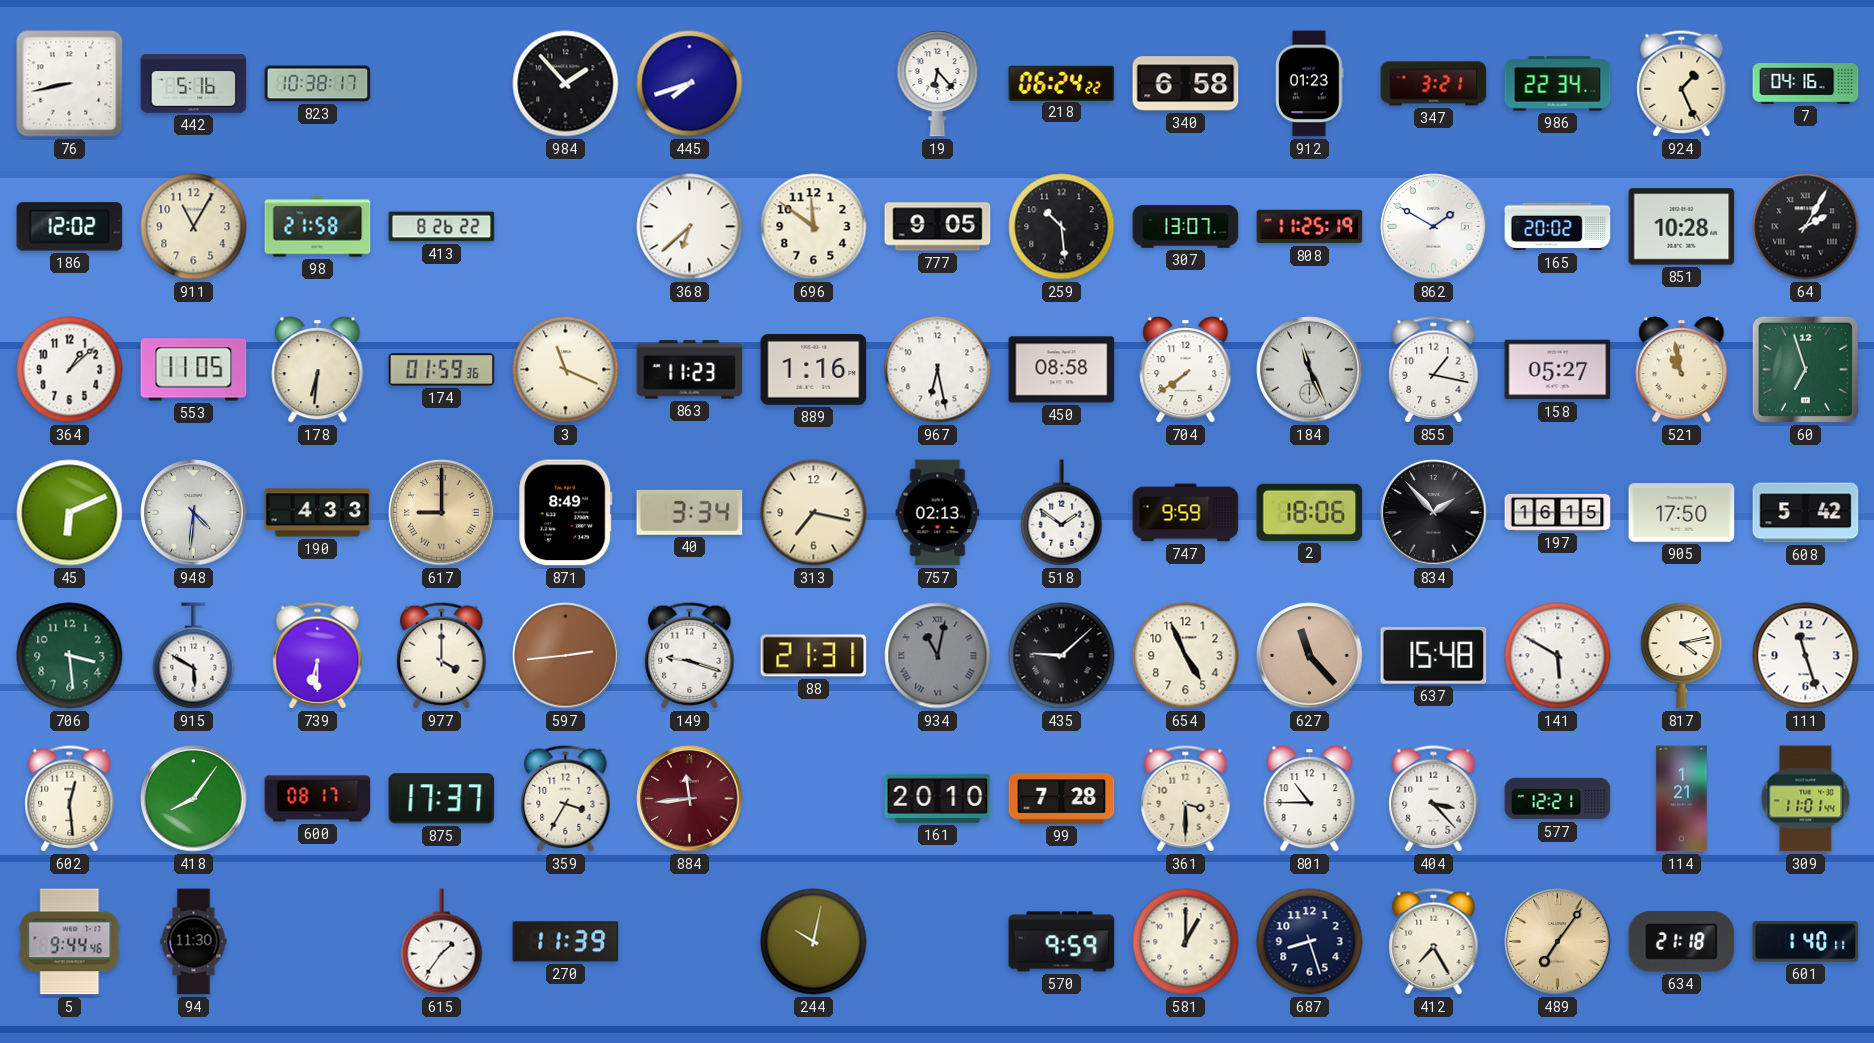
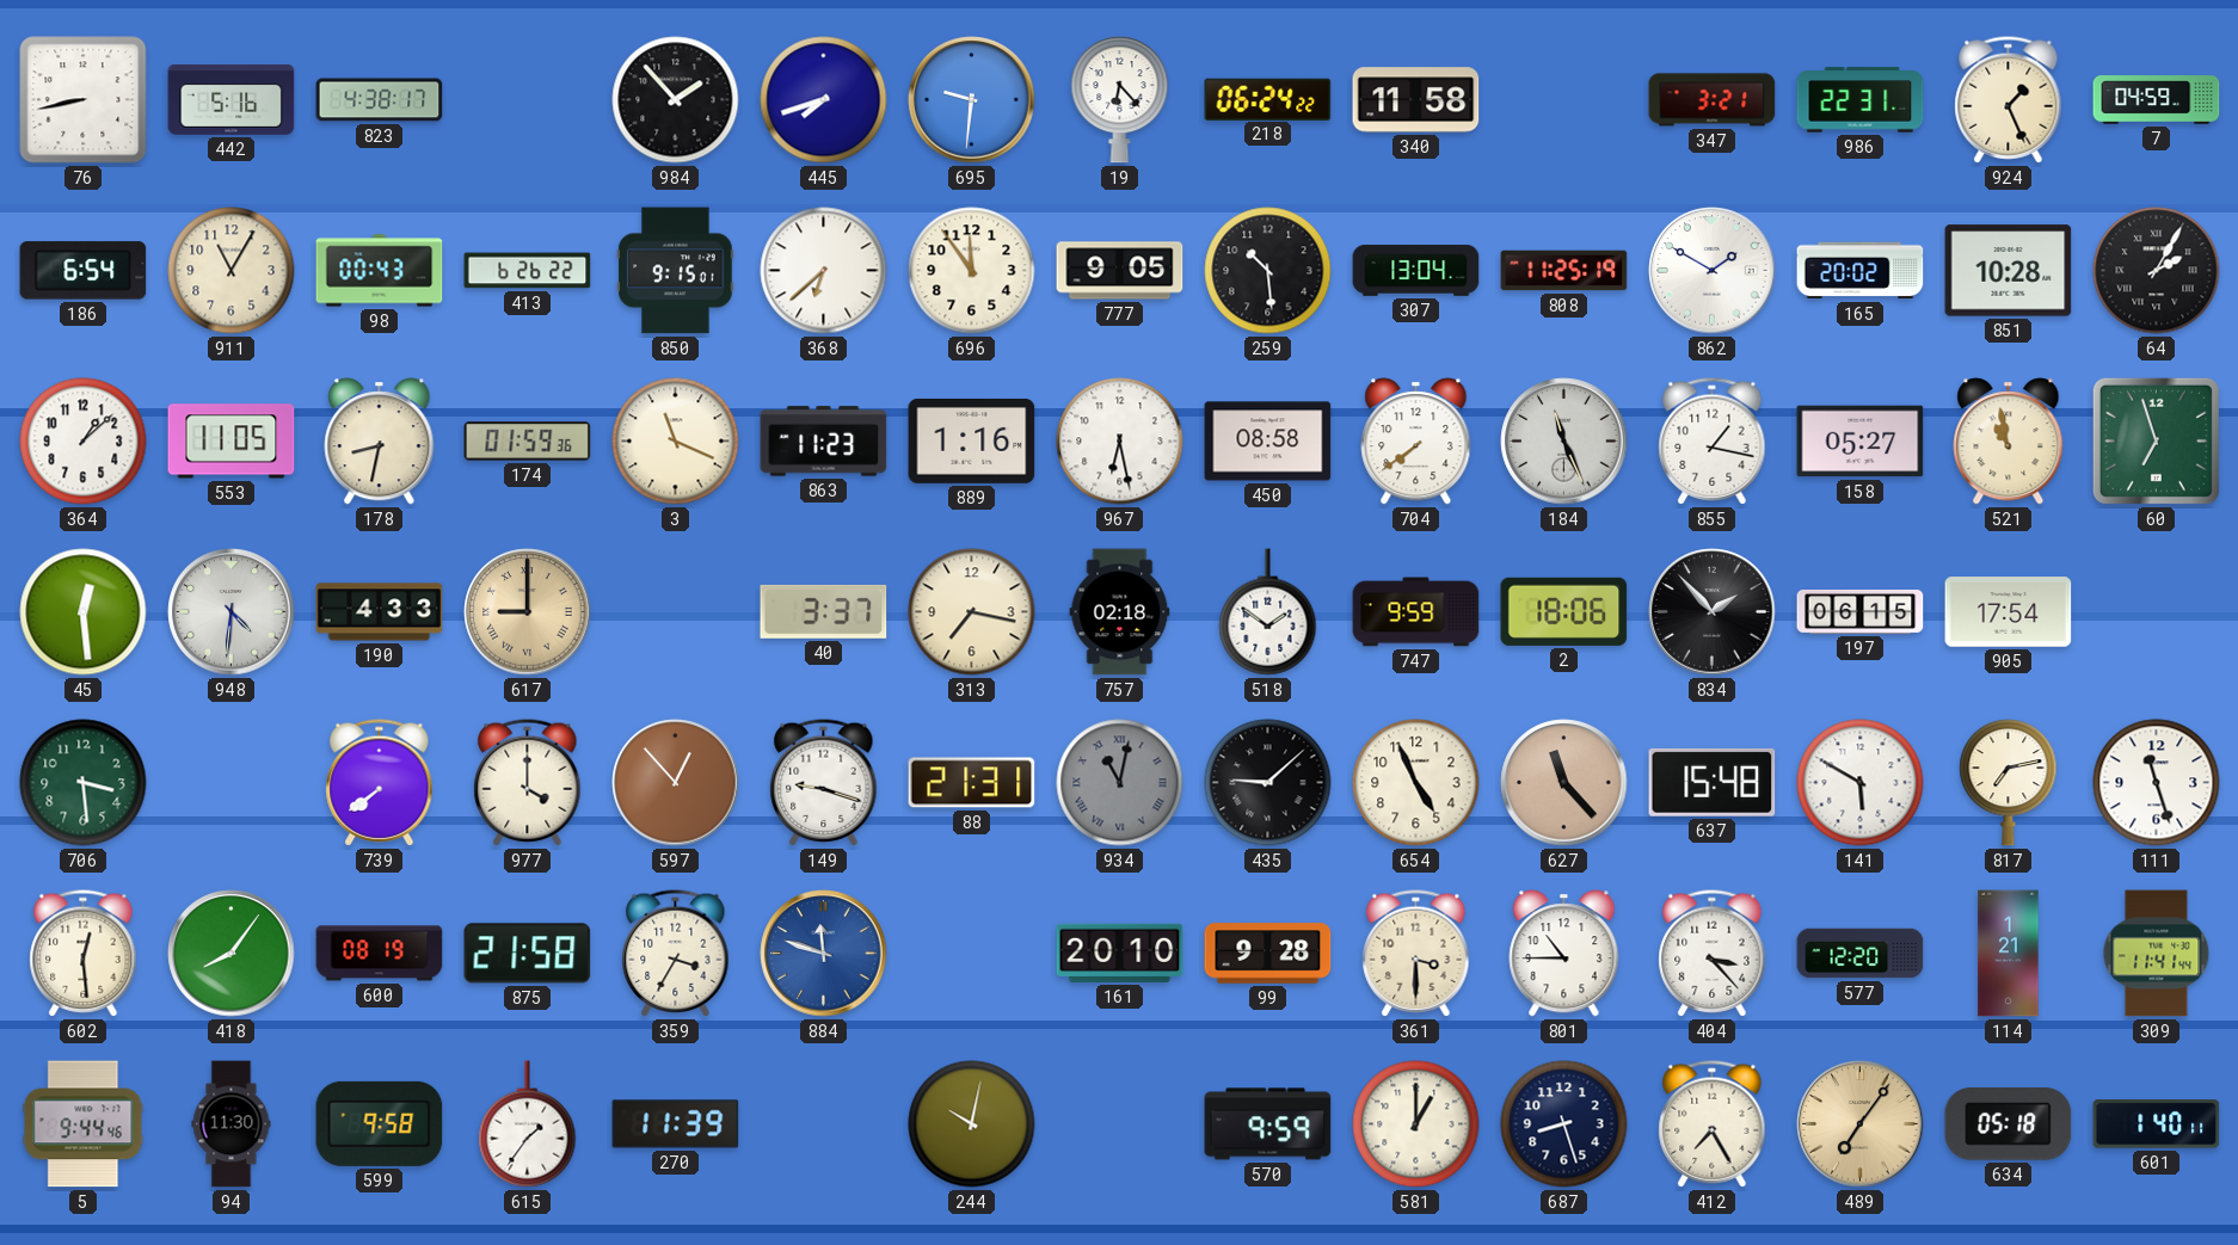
823: 10:38 -> 4:38
695: none -> 9:31
340: 6:58 -> 11:58
912: 01:23 -> none
986: 22:34 -> 22:31
7: 04:16 -> 04:59
186: 12:02 -> 6:54
98: 21:58 -> 00:43
413: 8:26 -> 6:26
850: none -> 9:15
696: 11:51 -> 11:54
307: 13:07 -> 13:04
178: 6:31 -> 8:32
45: 6:11 -> 12:29
871: 8:49 -> none
40: 3:34 -> 3:37
757: 02:13 -> 02:18
197: 16:15 -> 06:15
905: 17:50 -> 17:54
608: 5:42 -> none
915: 5:50 -> none
739: 6:30 -> 7:39
597: 2:44 -> 12:53
817: 4:13 -> 7:13
600: 08:17 -> 08:19
875: 17:37 -> 21:58
884: 11:44 -> 11:48
884 dial: burgundy -> blue
99: 7:28 -> 9:28
577: 12:21 -> 12:20
309: 11:01 -> 11:41
599: none -> 9:58
634: 21:18 -> 05:18
